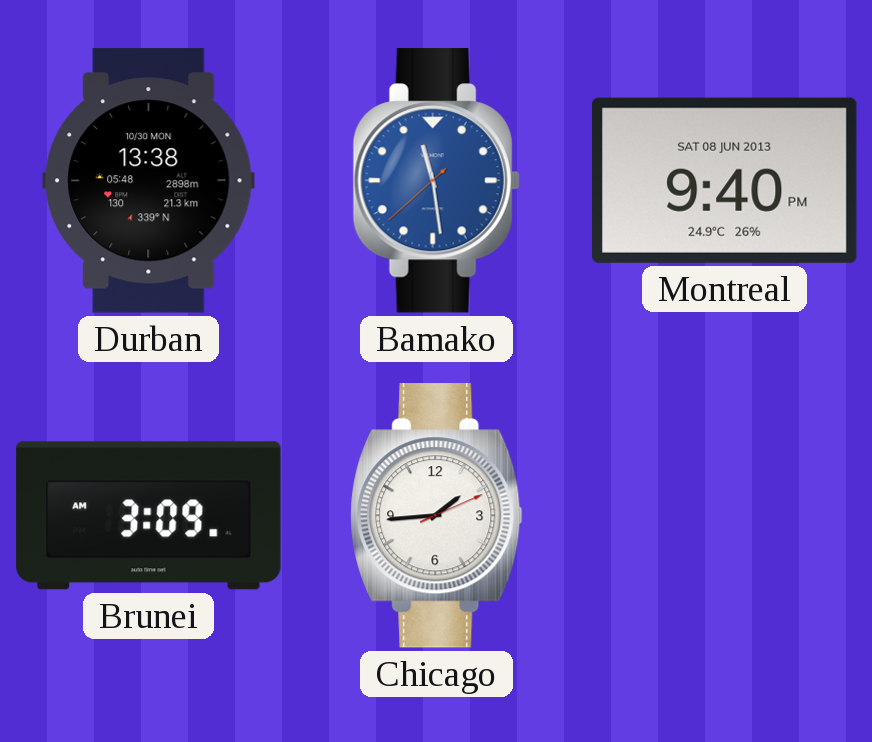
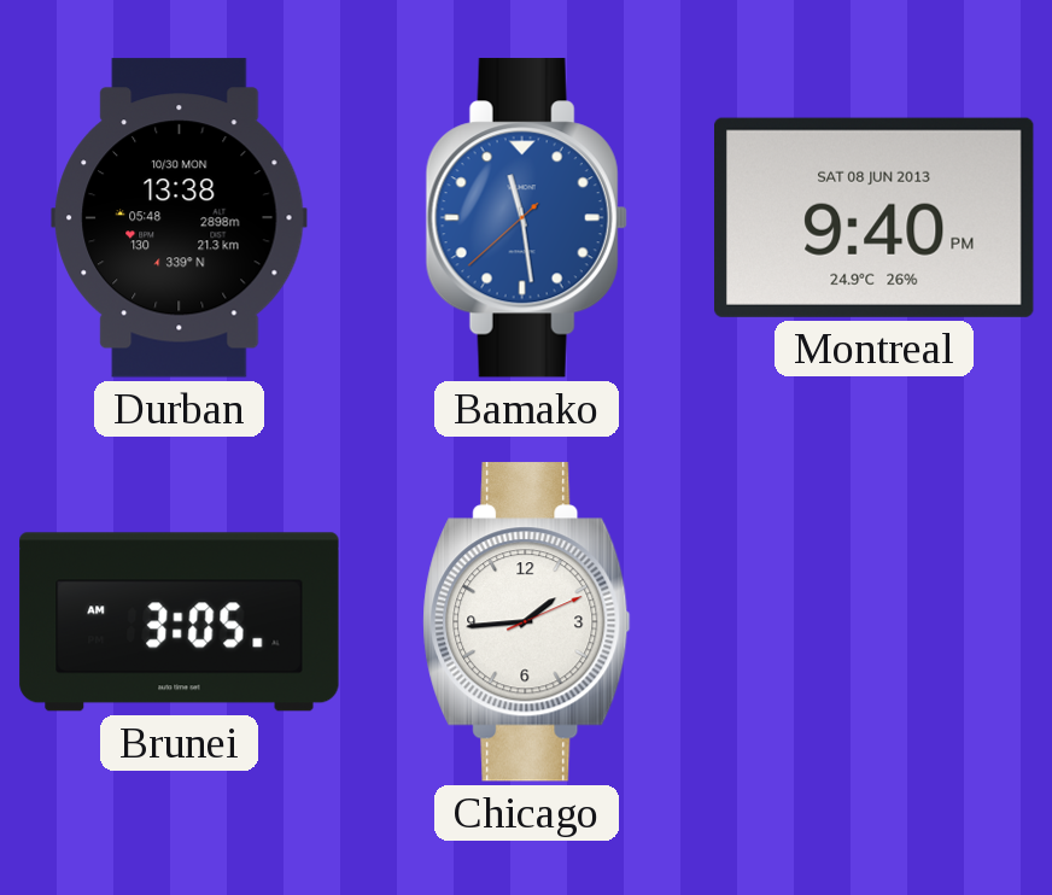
Brunei: 3:09 -> 3:05
